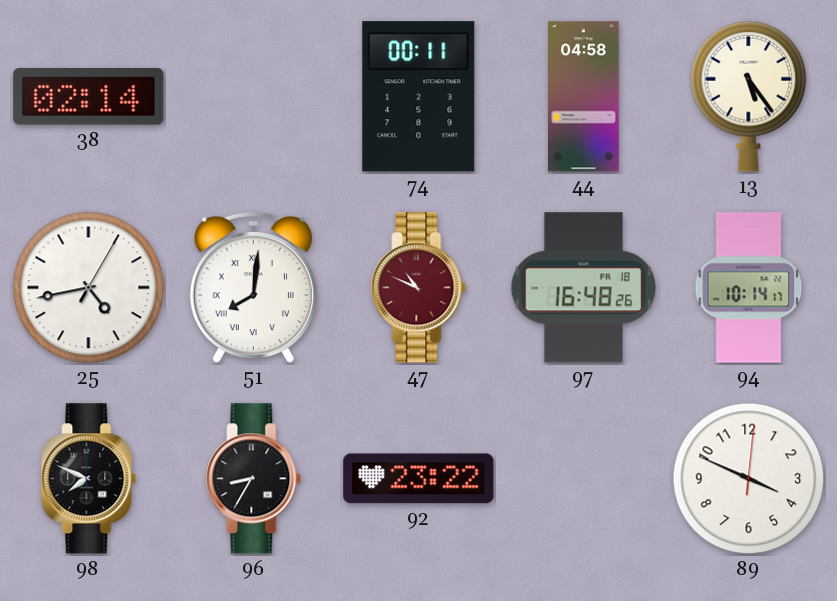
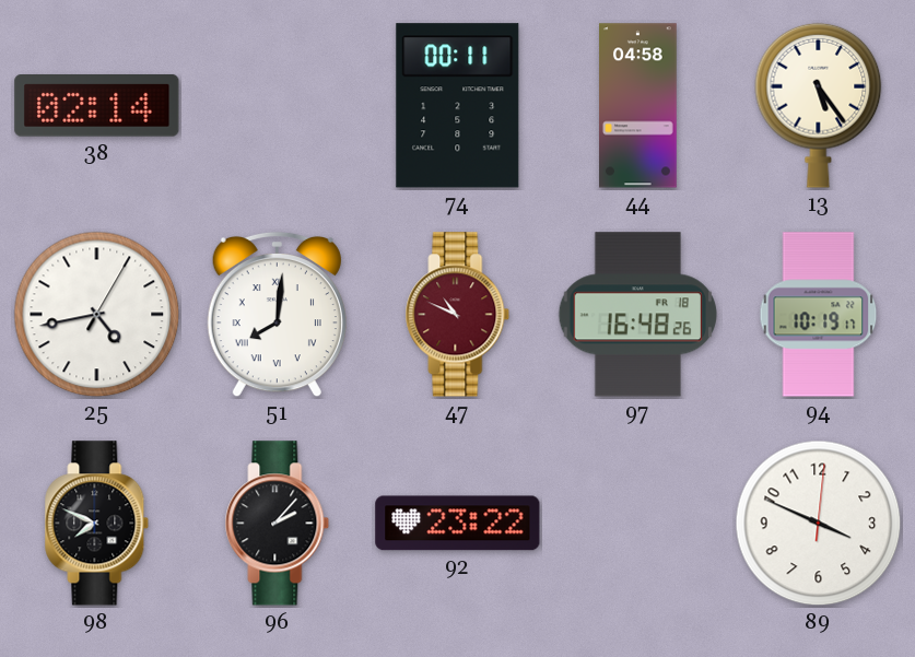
94: 10:14 -> 10:19
96: 8:35 -> 2:07
